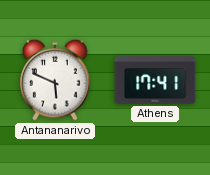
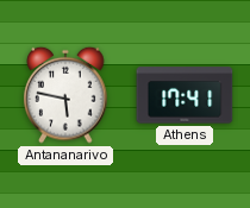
Antananarivo: 5:49 -> 5:47
